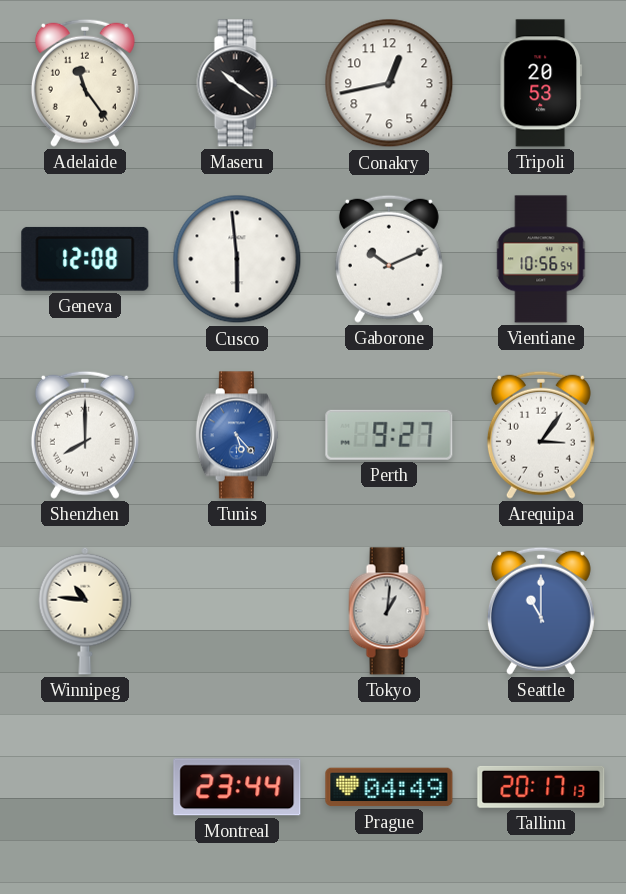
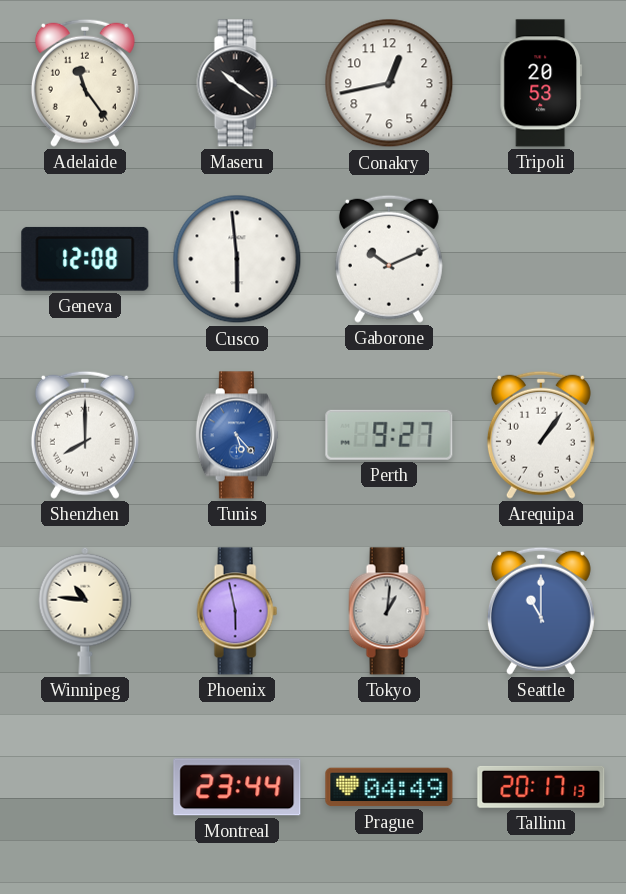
Vientiane: 10:56 -> none
Arequipa: 3:06 -> 1:06
Phoenix: none -> 5:58
